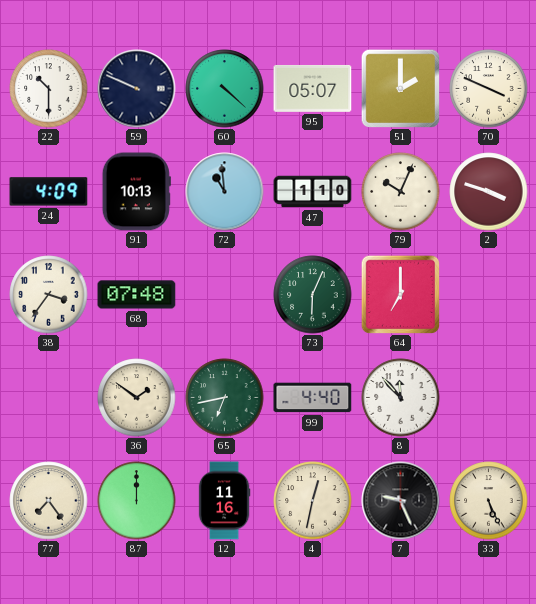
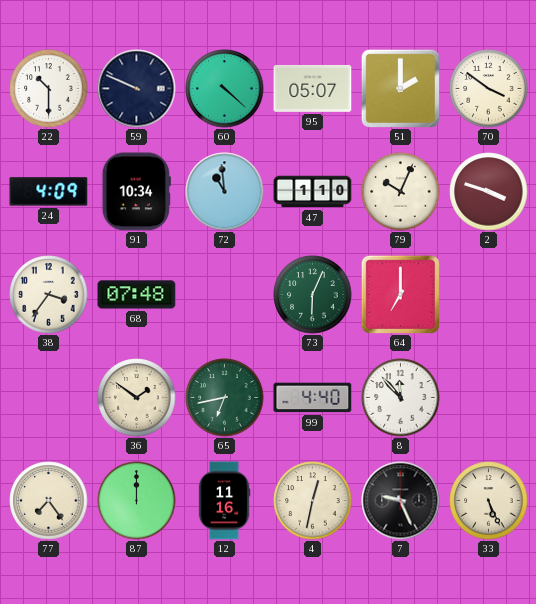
70: 3:49 -> 3:51
91: 10:13 -> 10:34
